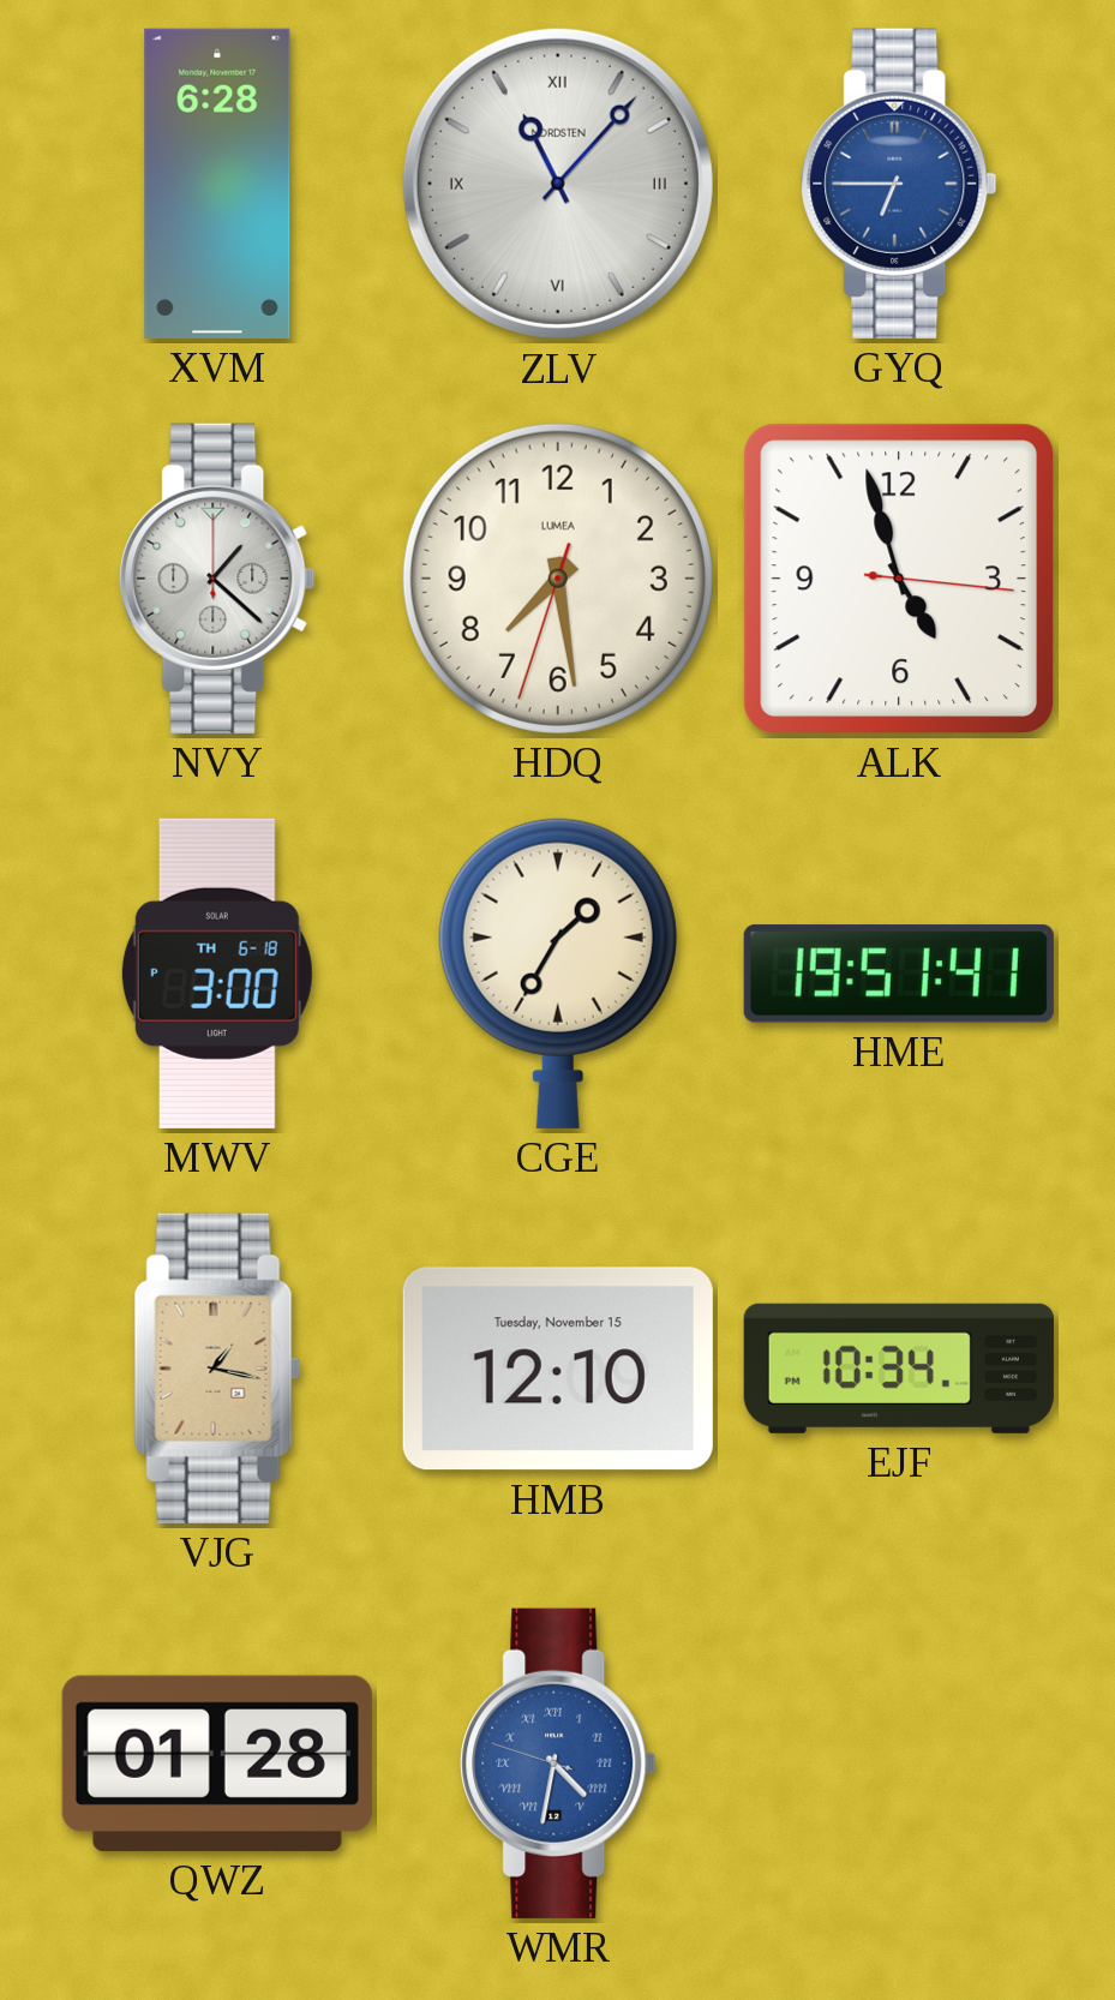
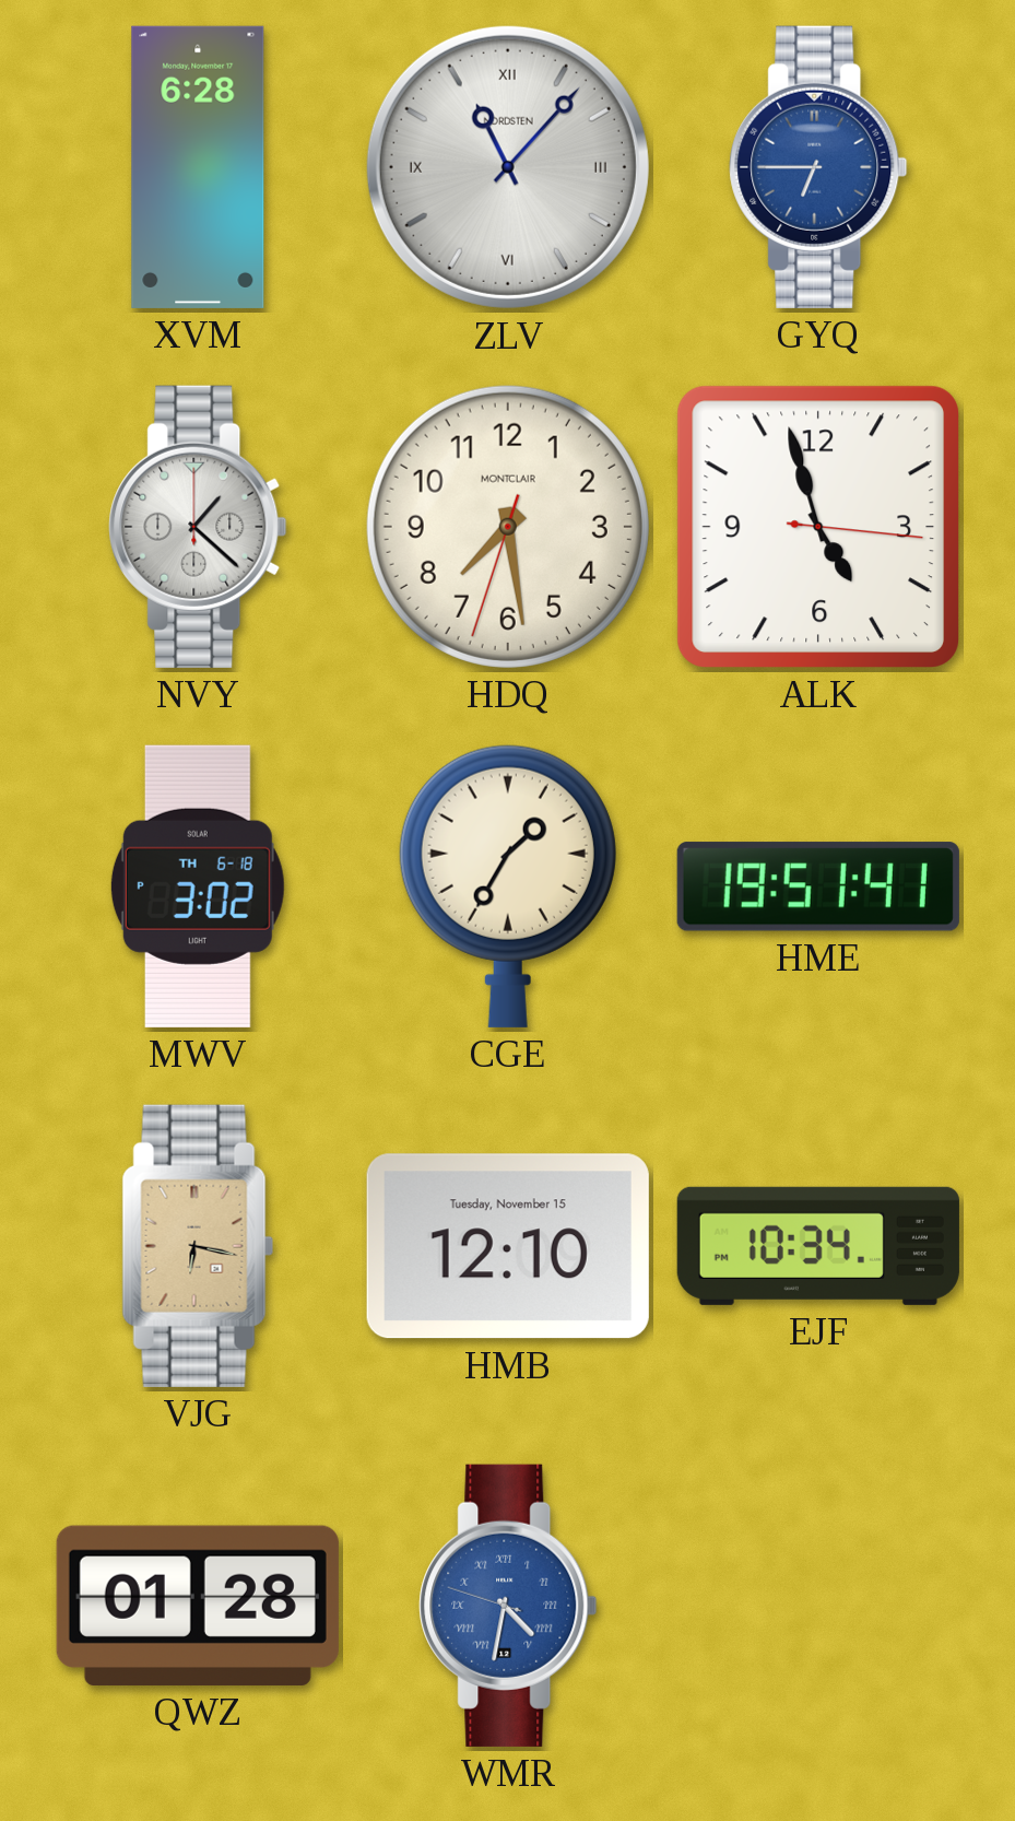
HDQ brand: LUMEA -> MONTCLAIR
MWV: 3:00 -> 3:02
VJG: 1:17 -> 6:17
